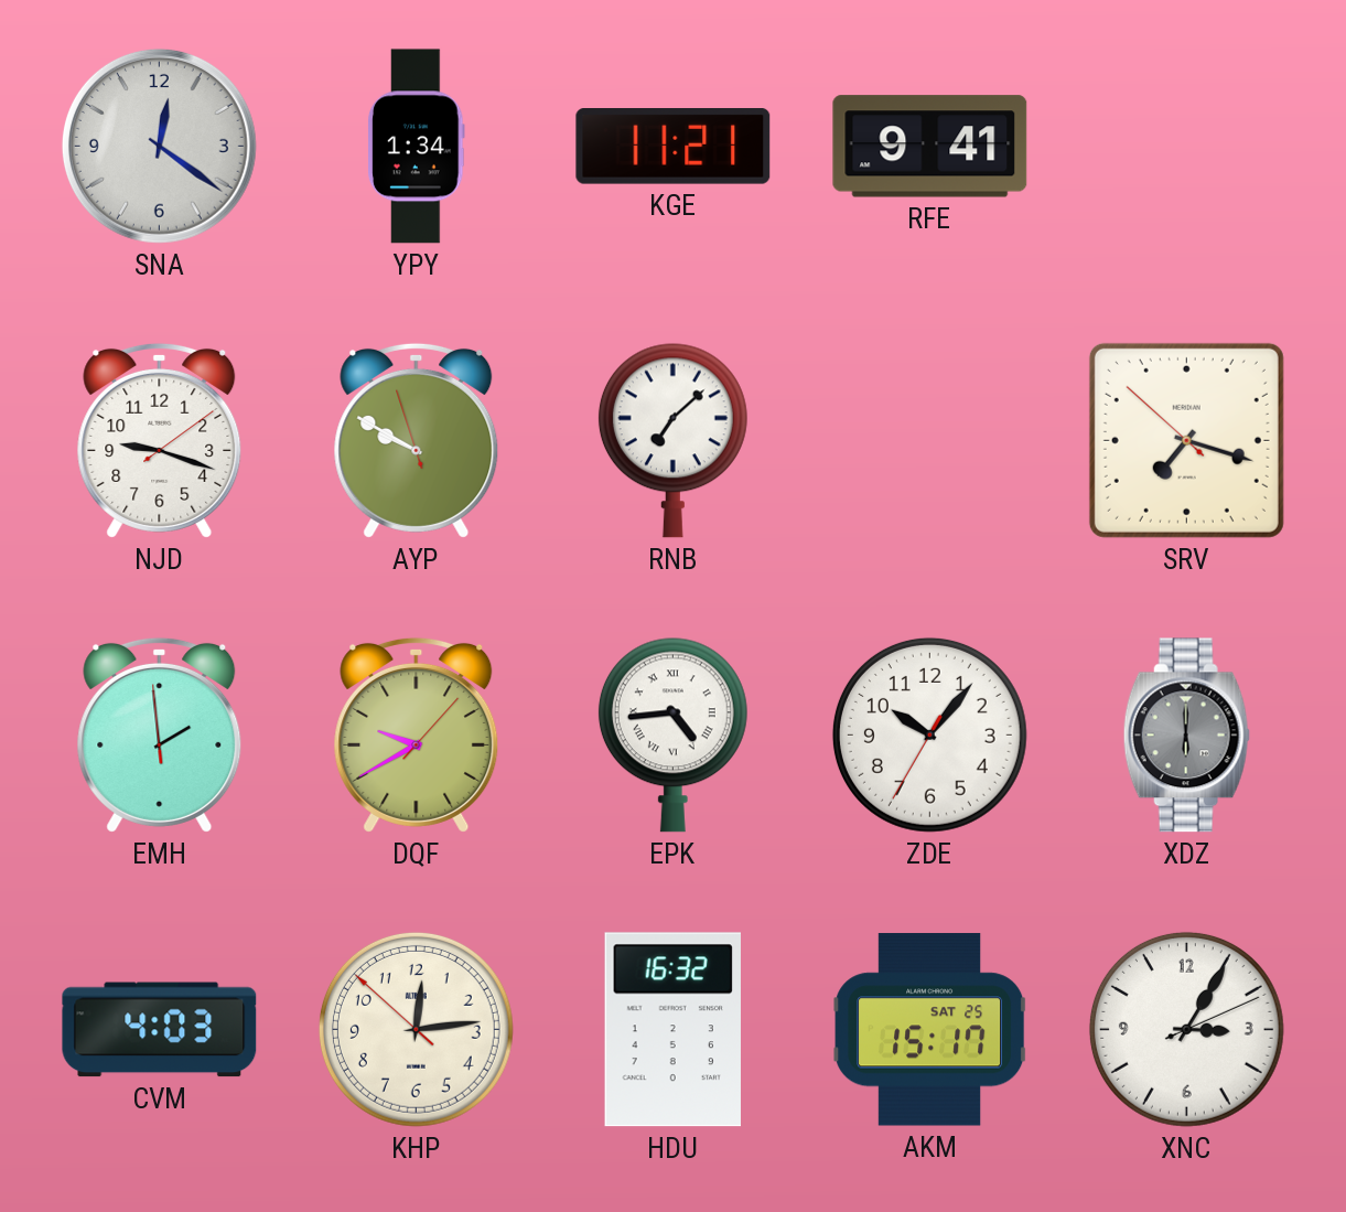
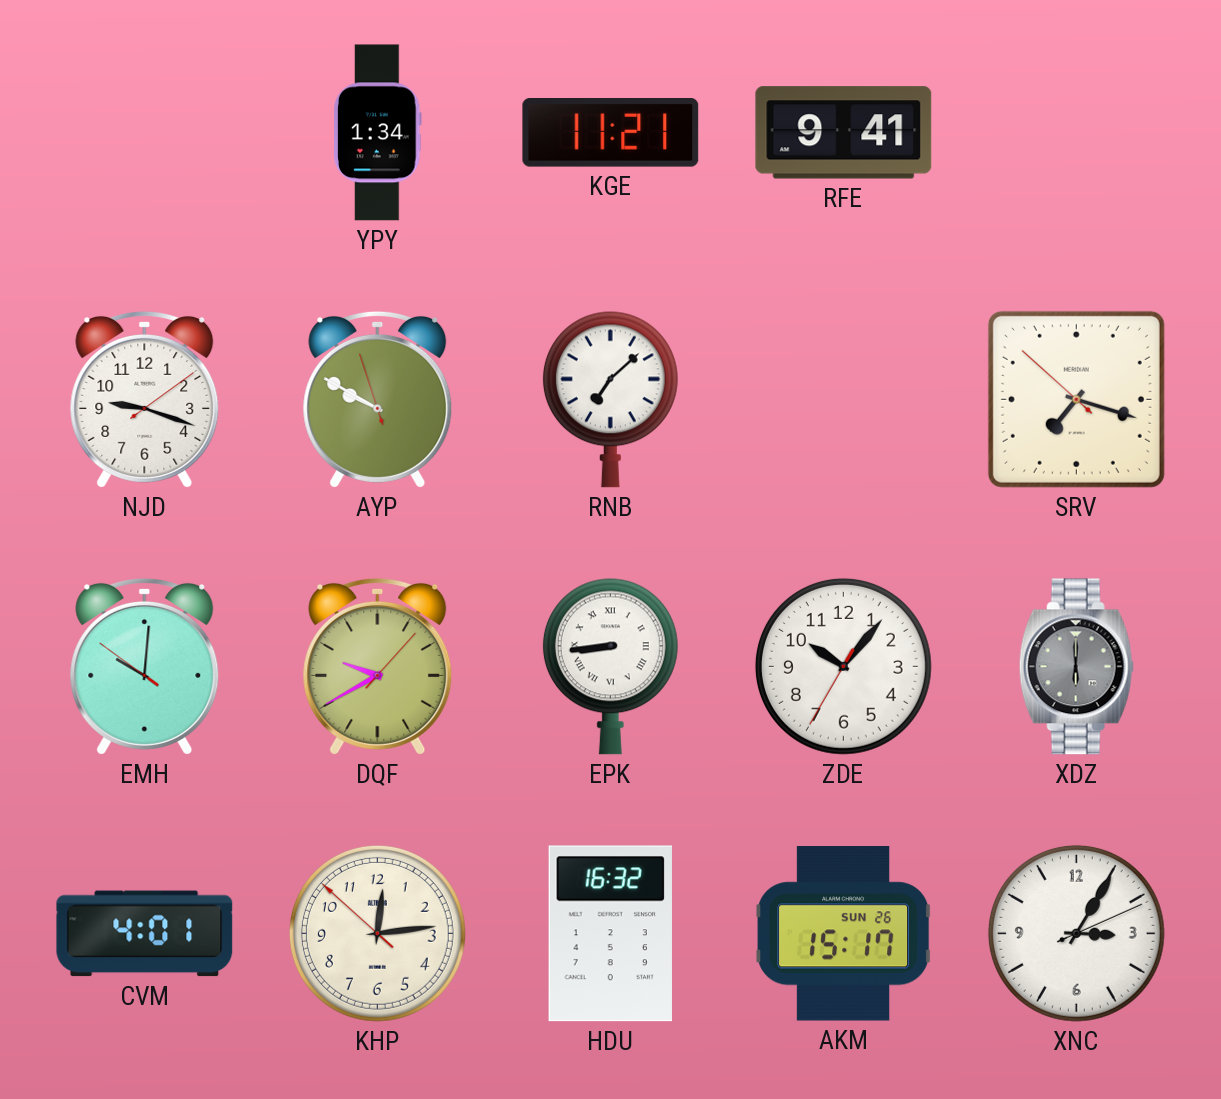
SNA: 12:21 -> none
EMH: 1:58 -> 10:00
EPK: 4:44 -> 8:44
CVM: 4:03 -> 4:01
AKM date: SAT 25 -> SUN 26
